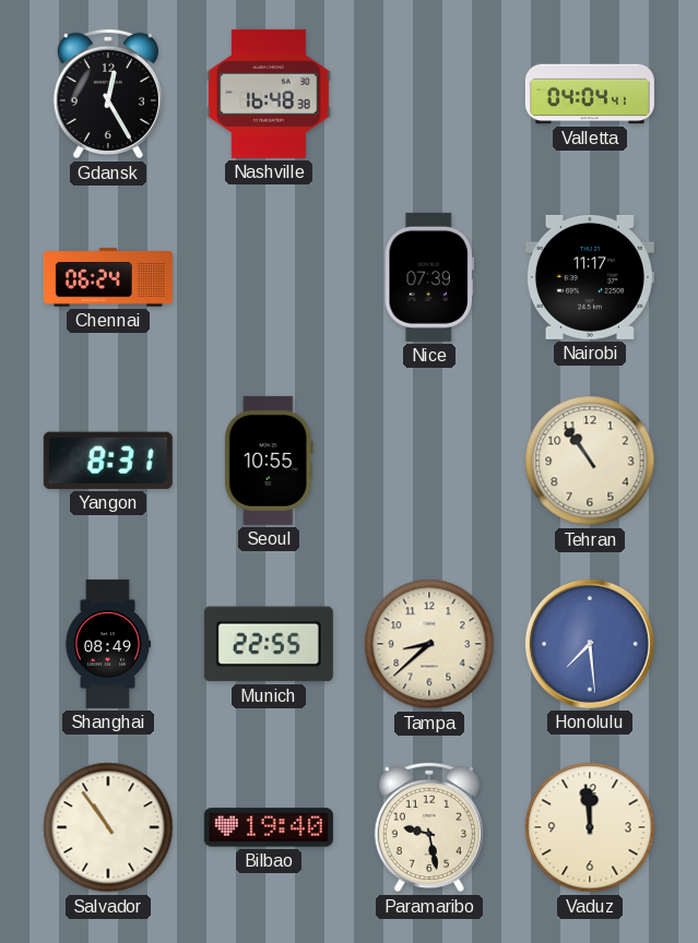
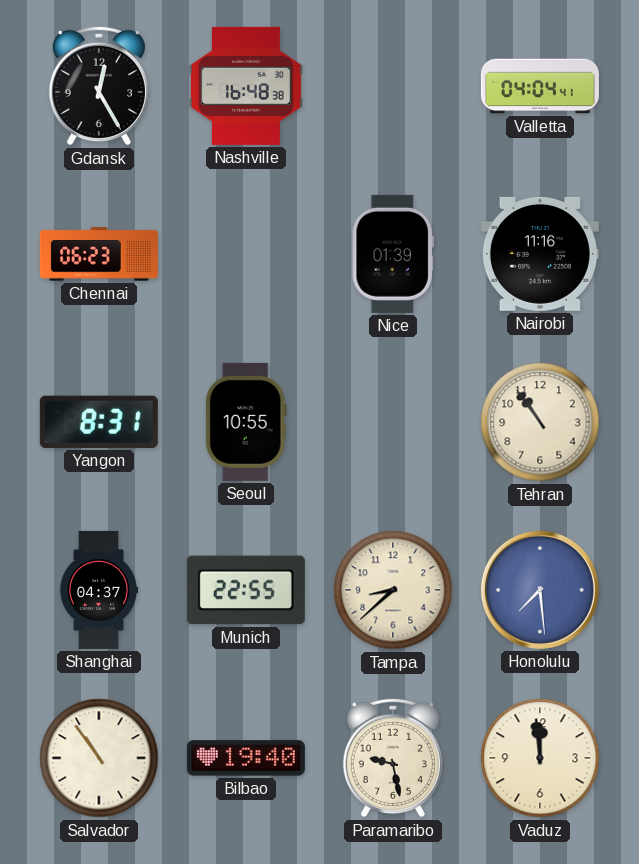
Chennai: 06:24 -> 06:23
Nice: 07:39 -> 01:39
Nairobi: 11:17 -> 11:16
Shanghai: 08:49 -> 04:37
